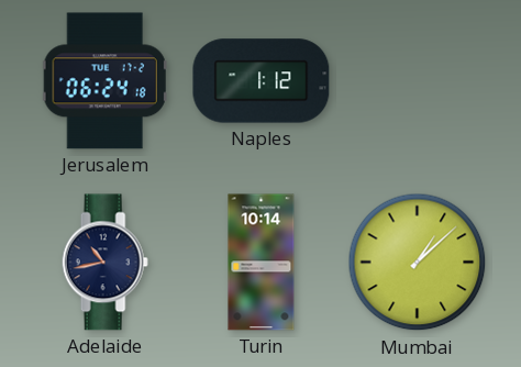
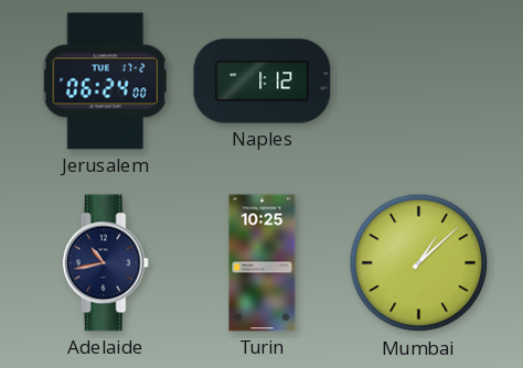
Jerusalem: 06:24:18 -> 06:24:00
Turin: 10:14 -> 10:25
